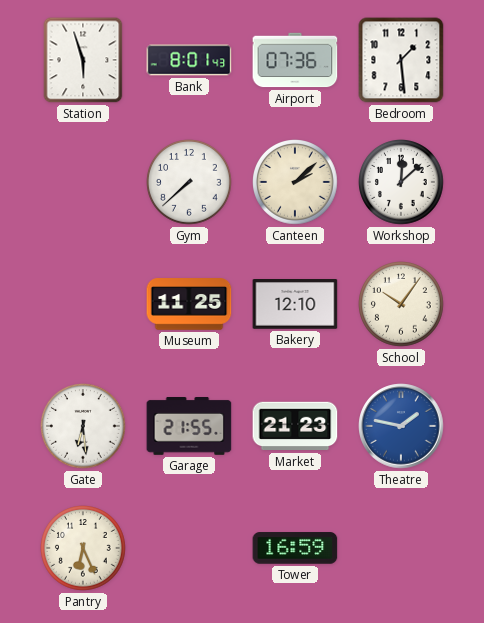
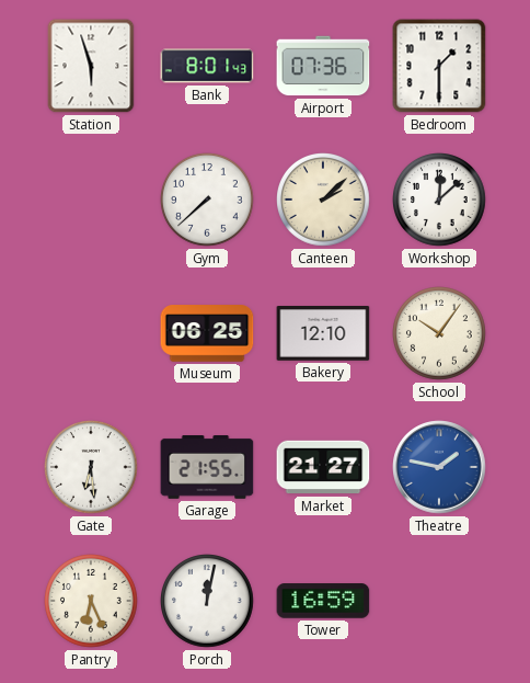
Bedroom: 1:29 -> 1:30
Museum: 11:25 -> 06:25
Market: 21:23 -> 21:27
Porch: none -> 12:02
